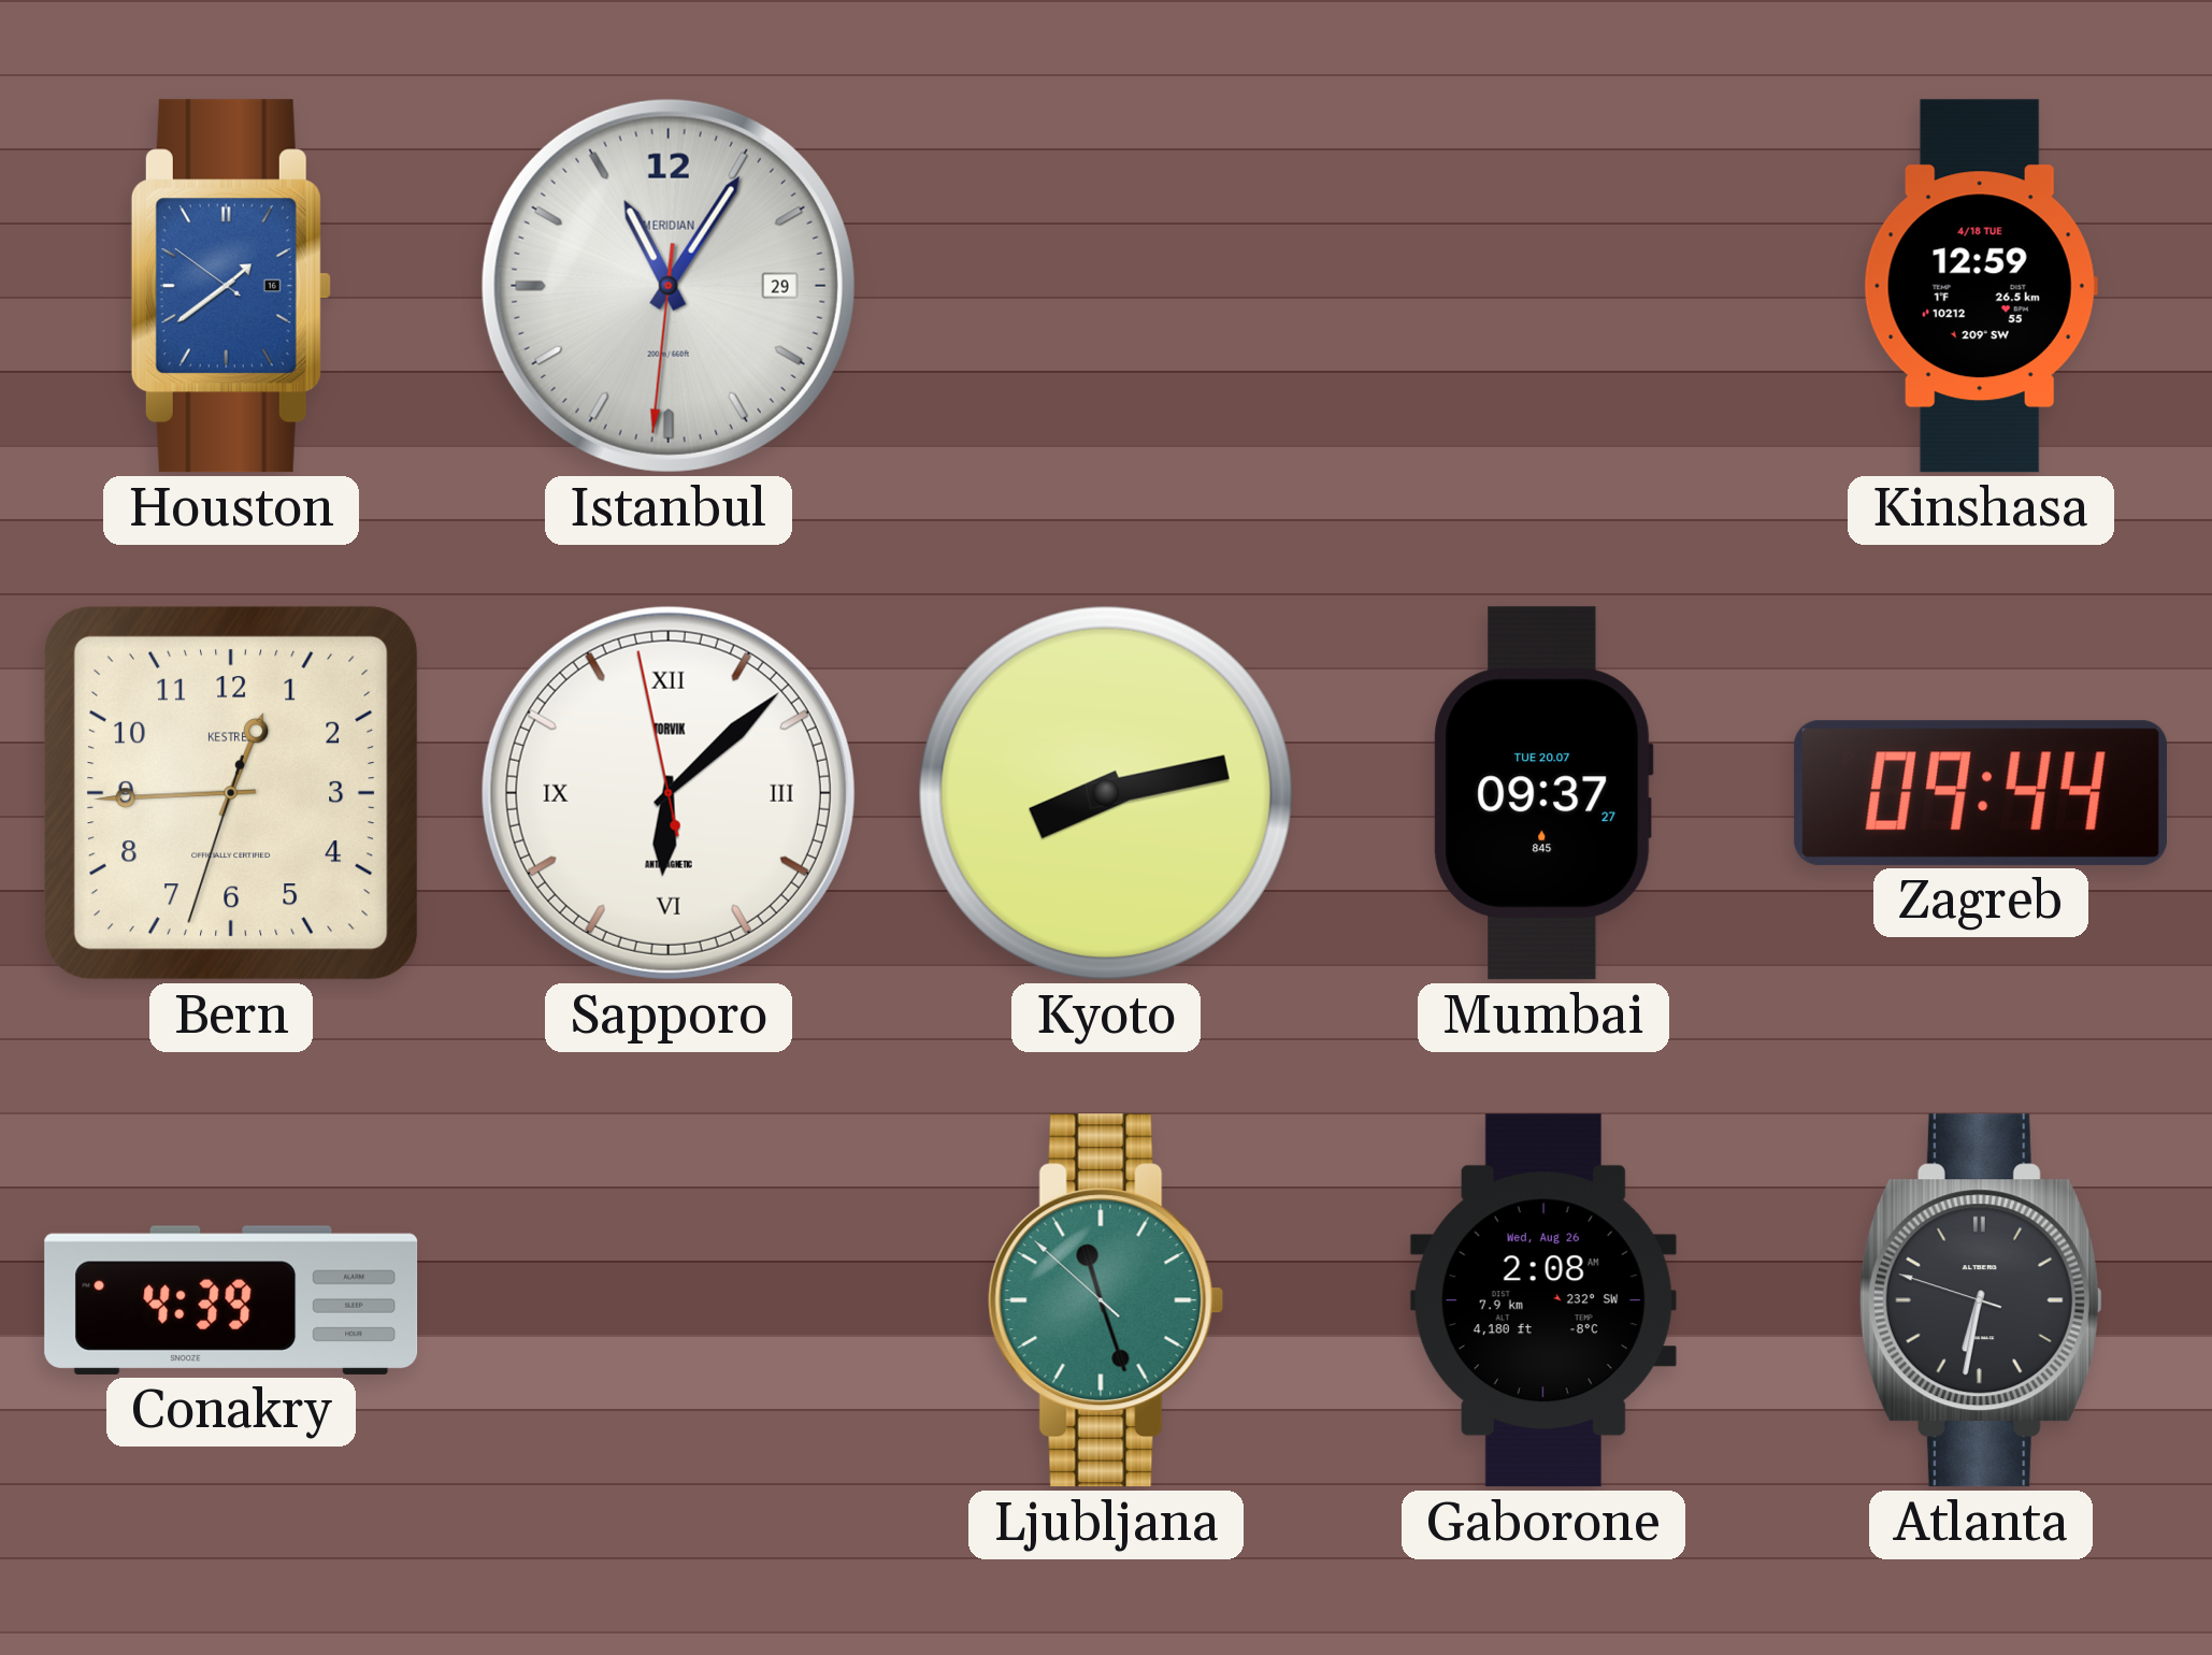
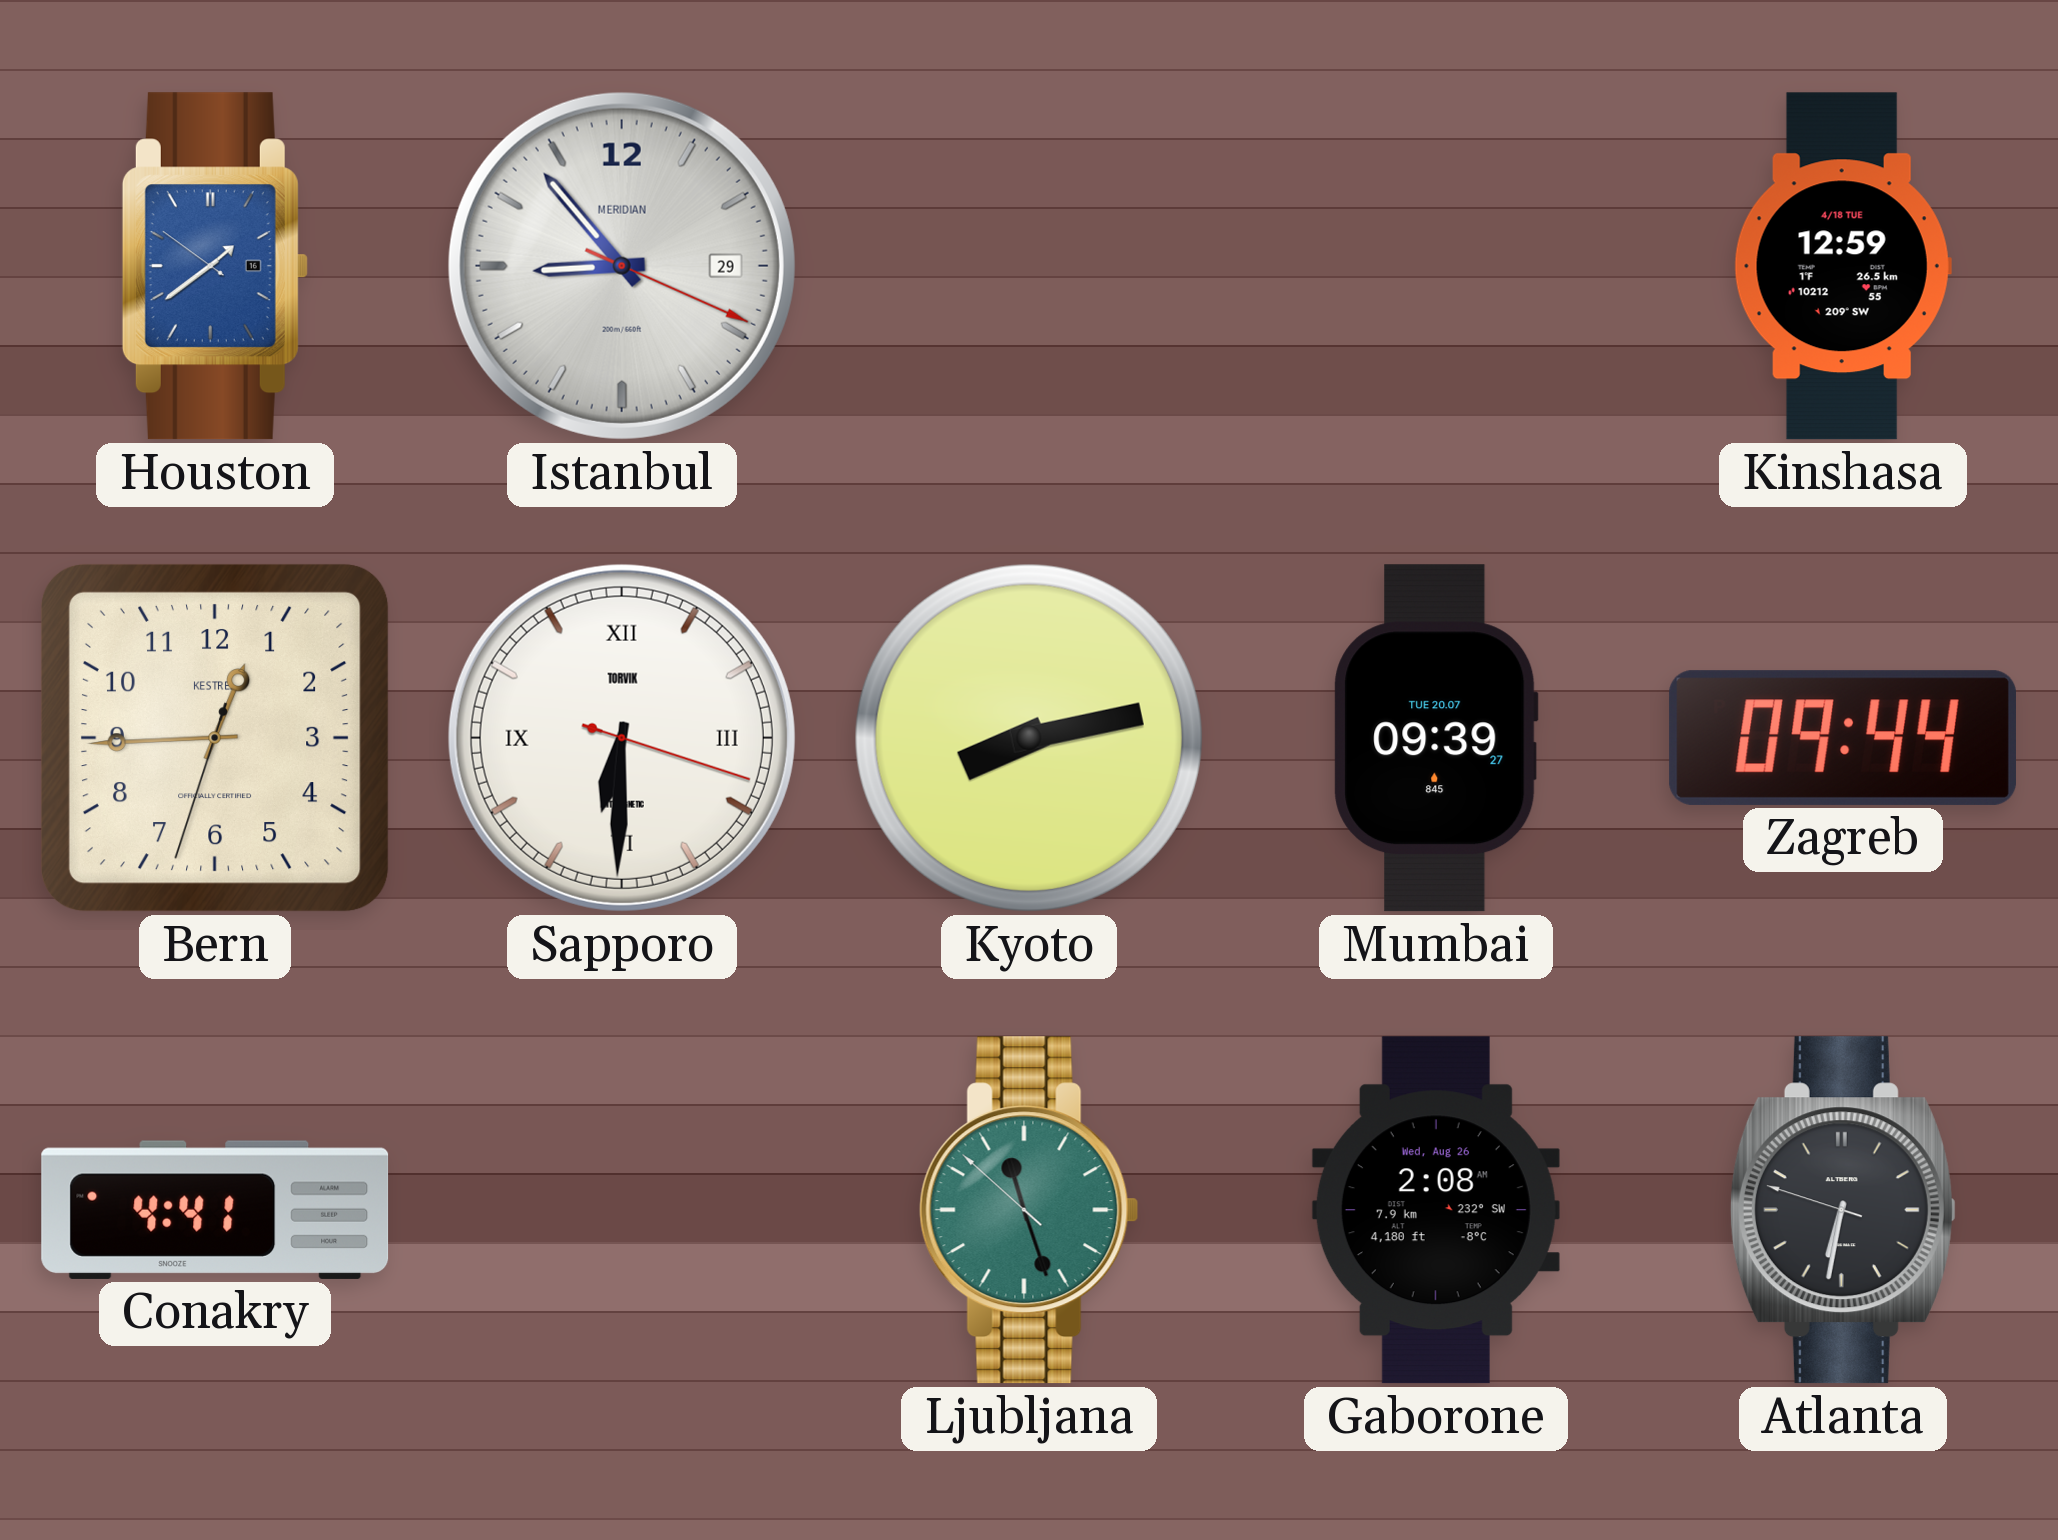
Istanbul: 11:05 -> 8:53
Sapporo: 6:07 -> 6:30
Mumbai: 09:37 -> 09:39
Conakry: 4:39 -> 4:41
